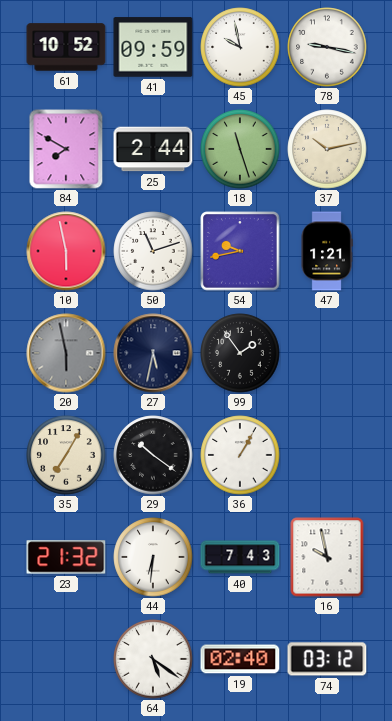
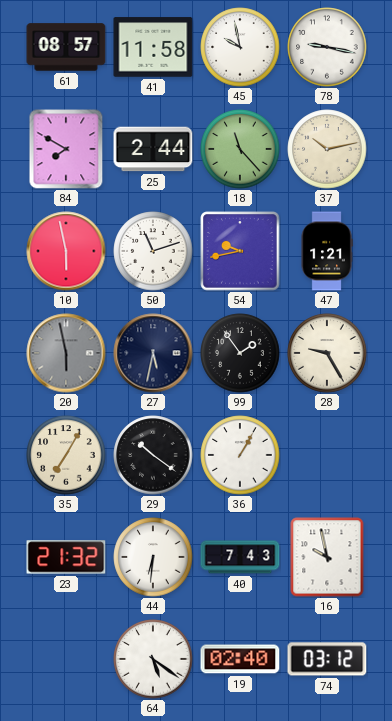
61: 10:52 -> 08:57
41: 09:59 -> 11:58
18: 11:27 -> 11:23
28: none -> 9:25
